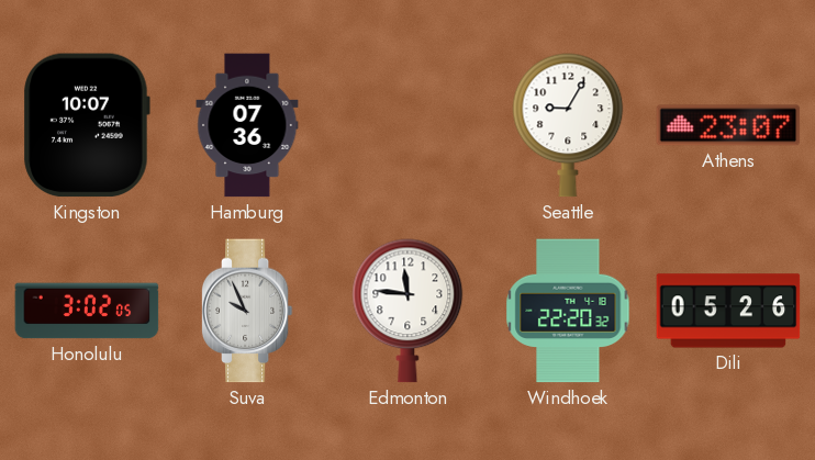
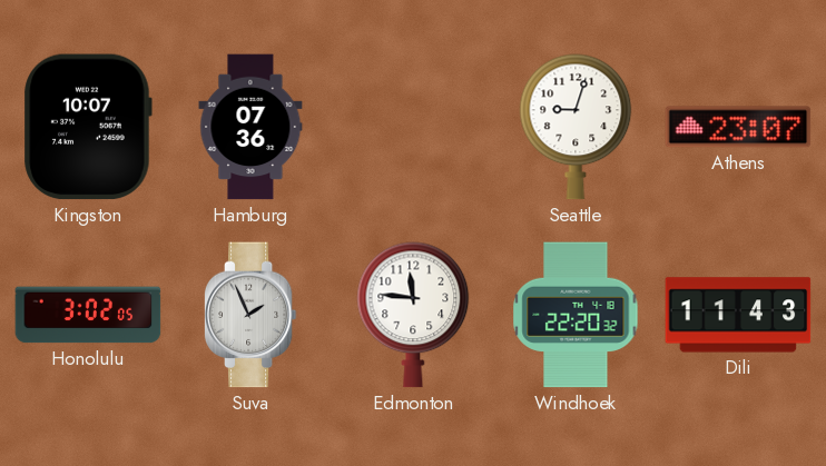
Seattle: 9:05 -> 9:03
Suva: 9:56 -> 1:56
Dili: 05:26 -> 11:43
